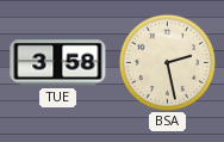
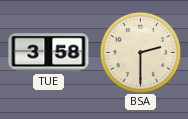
BSA: 2:28 -> 2:30
